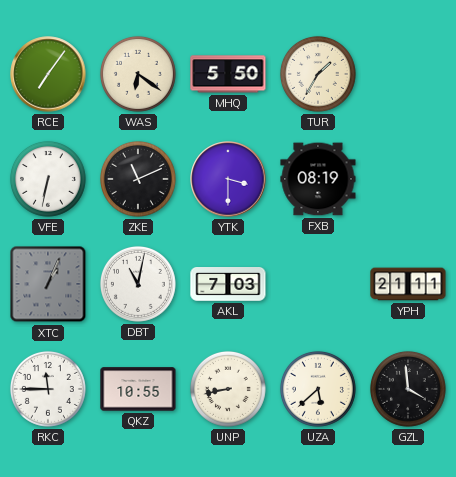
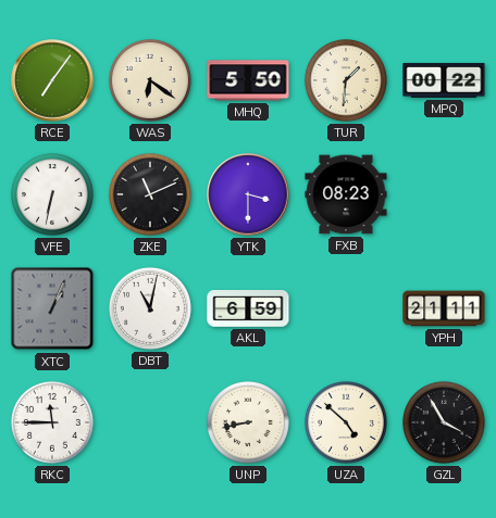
TUR: 1:35 -> 1:31
MPQ: none -> 00:22
FXB: 08:19 -> 08:23
AKL: 7:03 -> 6:59
QKZ: 10:55 -> none
UZA: 5:38 -> 4:52
GZL: 3:59 -> 3:55
